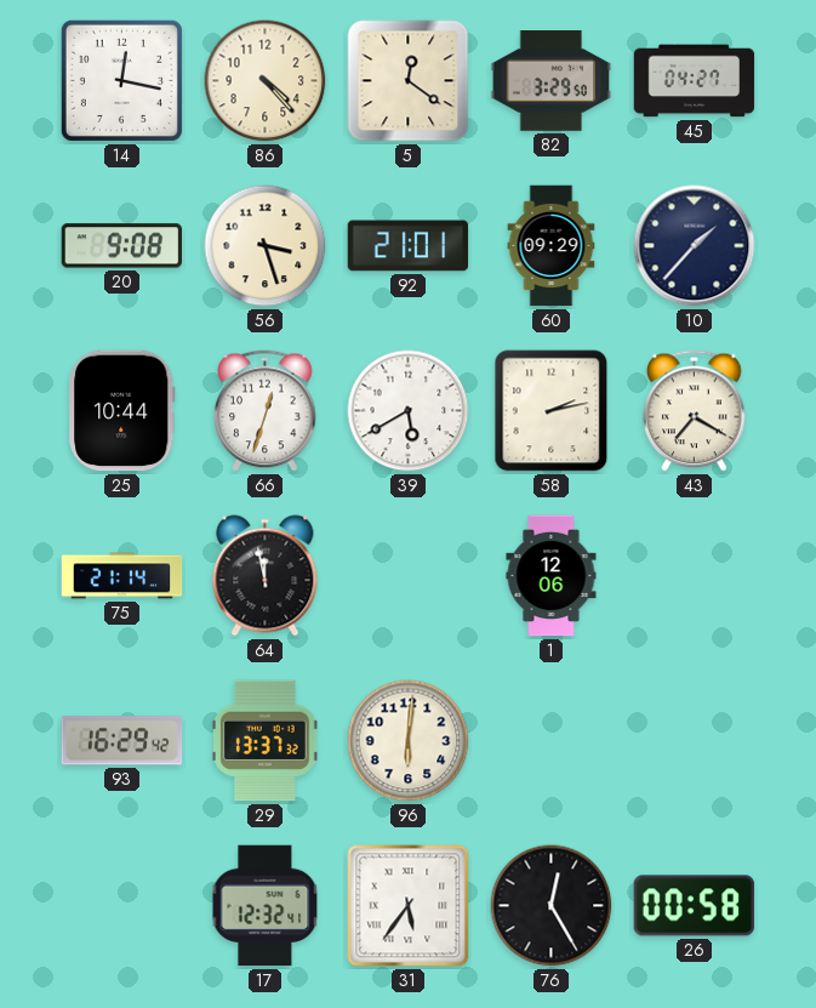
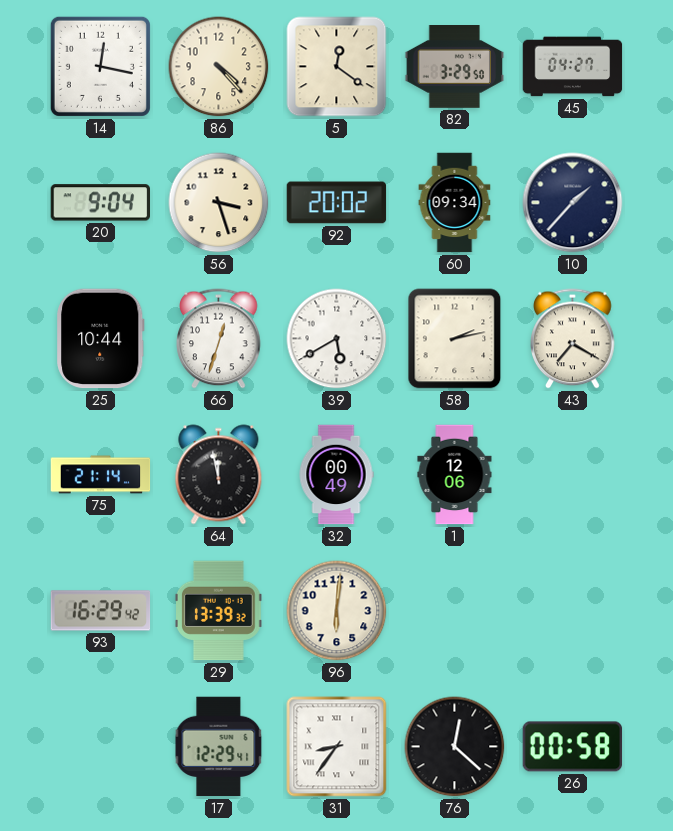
20: 9:08 -> 9:04
92: 21:01 -> 20:02
60: 09:29 -> 09:34
32: none -> 00:49
29: 13:37 -> 13:39
17: 12:32 -> 12:29
31: 5:36 -> 8:36
76: 12:25 -> 12:22
